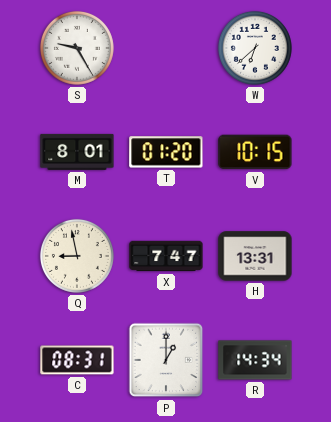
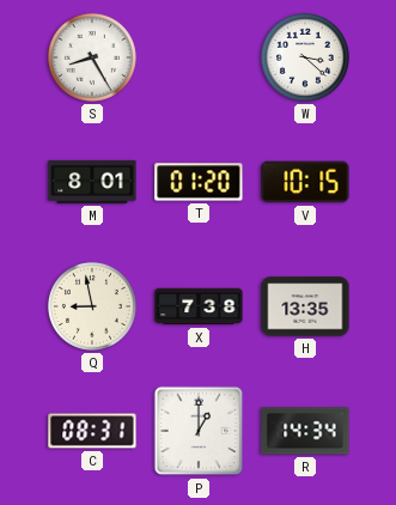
S: 9:25 -> 8:25
W: 6:38 -> 3:22
X: 7:47 -> 7:38
H: 13:31 -> 13:35
